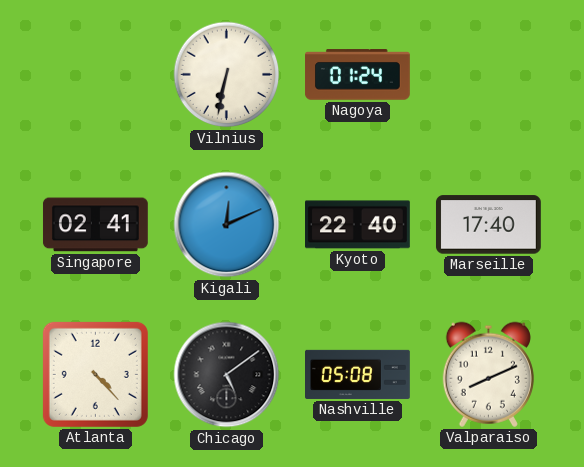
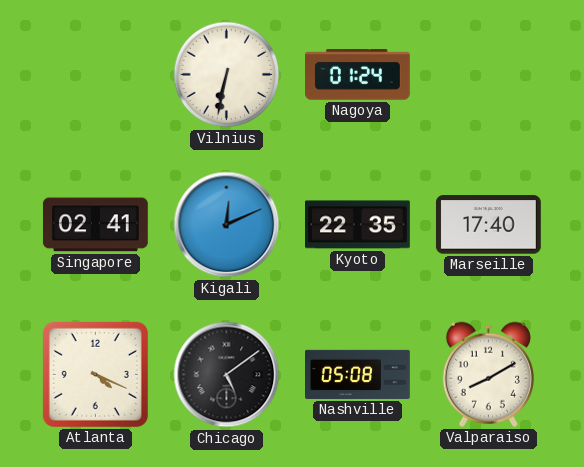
Kyoto: 22:40 -> 22:35
Atlanta: 4:23 -> 4:19
Valparaiso: 8:11 -> 8:10
